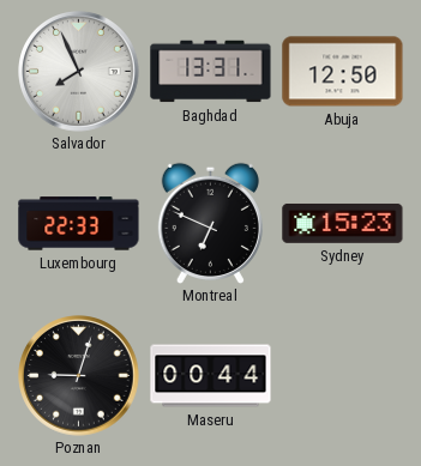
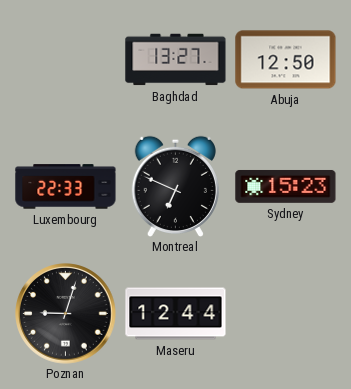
Salvador: 7:56 -> none
Baghdad: 13:31 -> 13:27
Maseru: 00:44 -> 12:44
